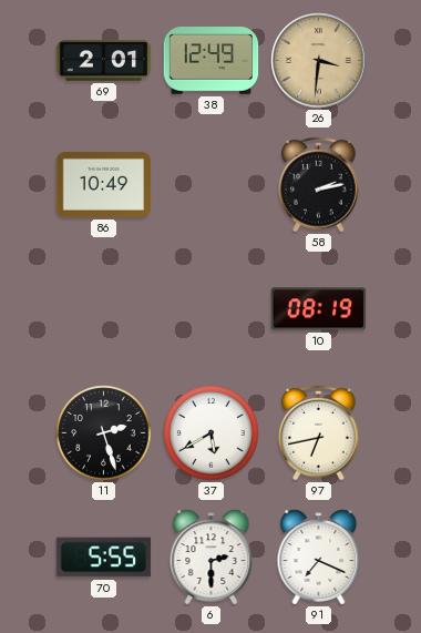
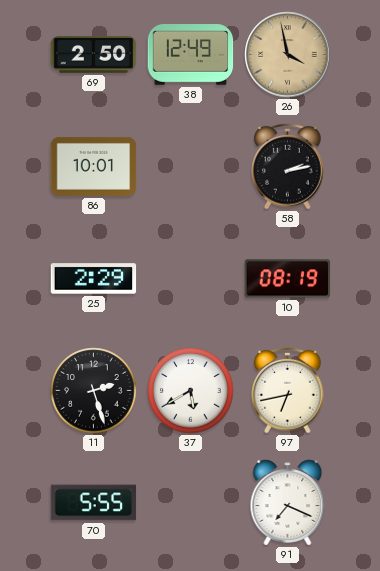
69: 2:01 -> 2:50
26: 3:31 -> 3:58
86: 10:49 -> 10:01
25: none -> 2:29
6: 2:30 -> none
